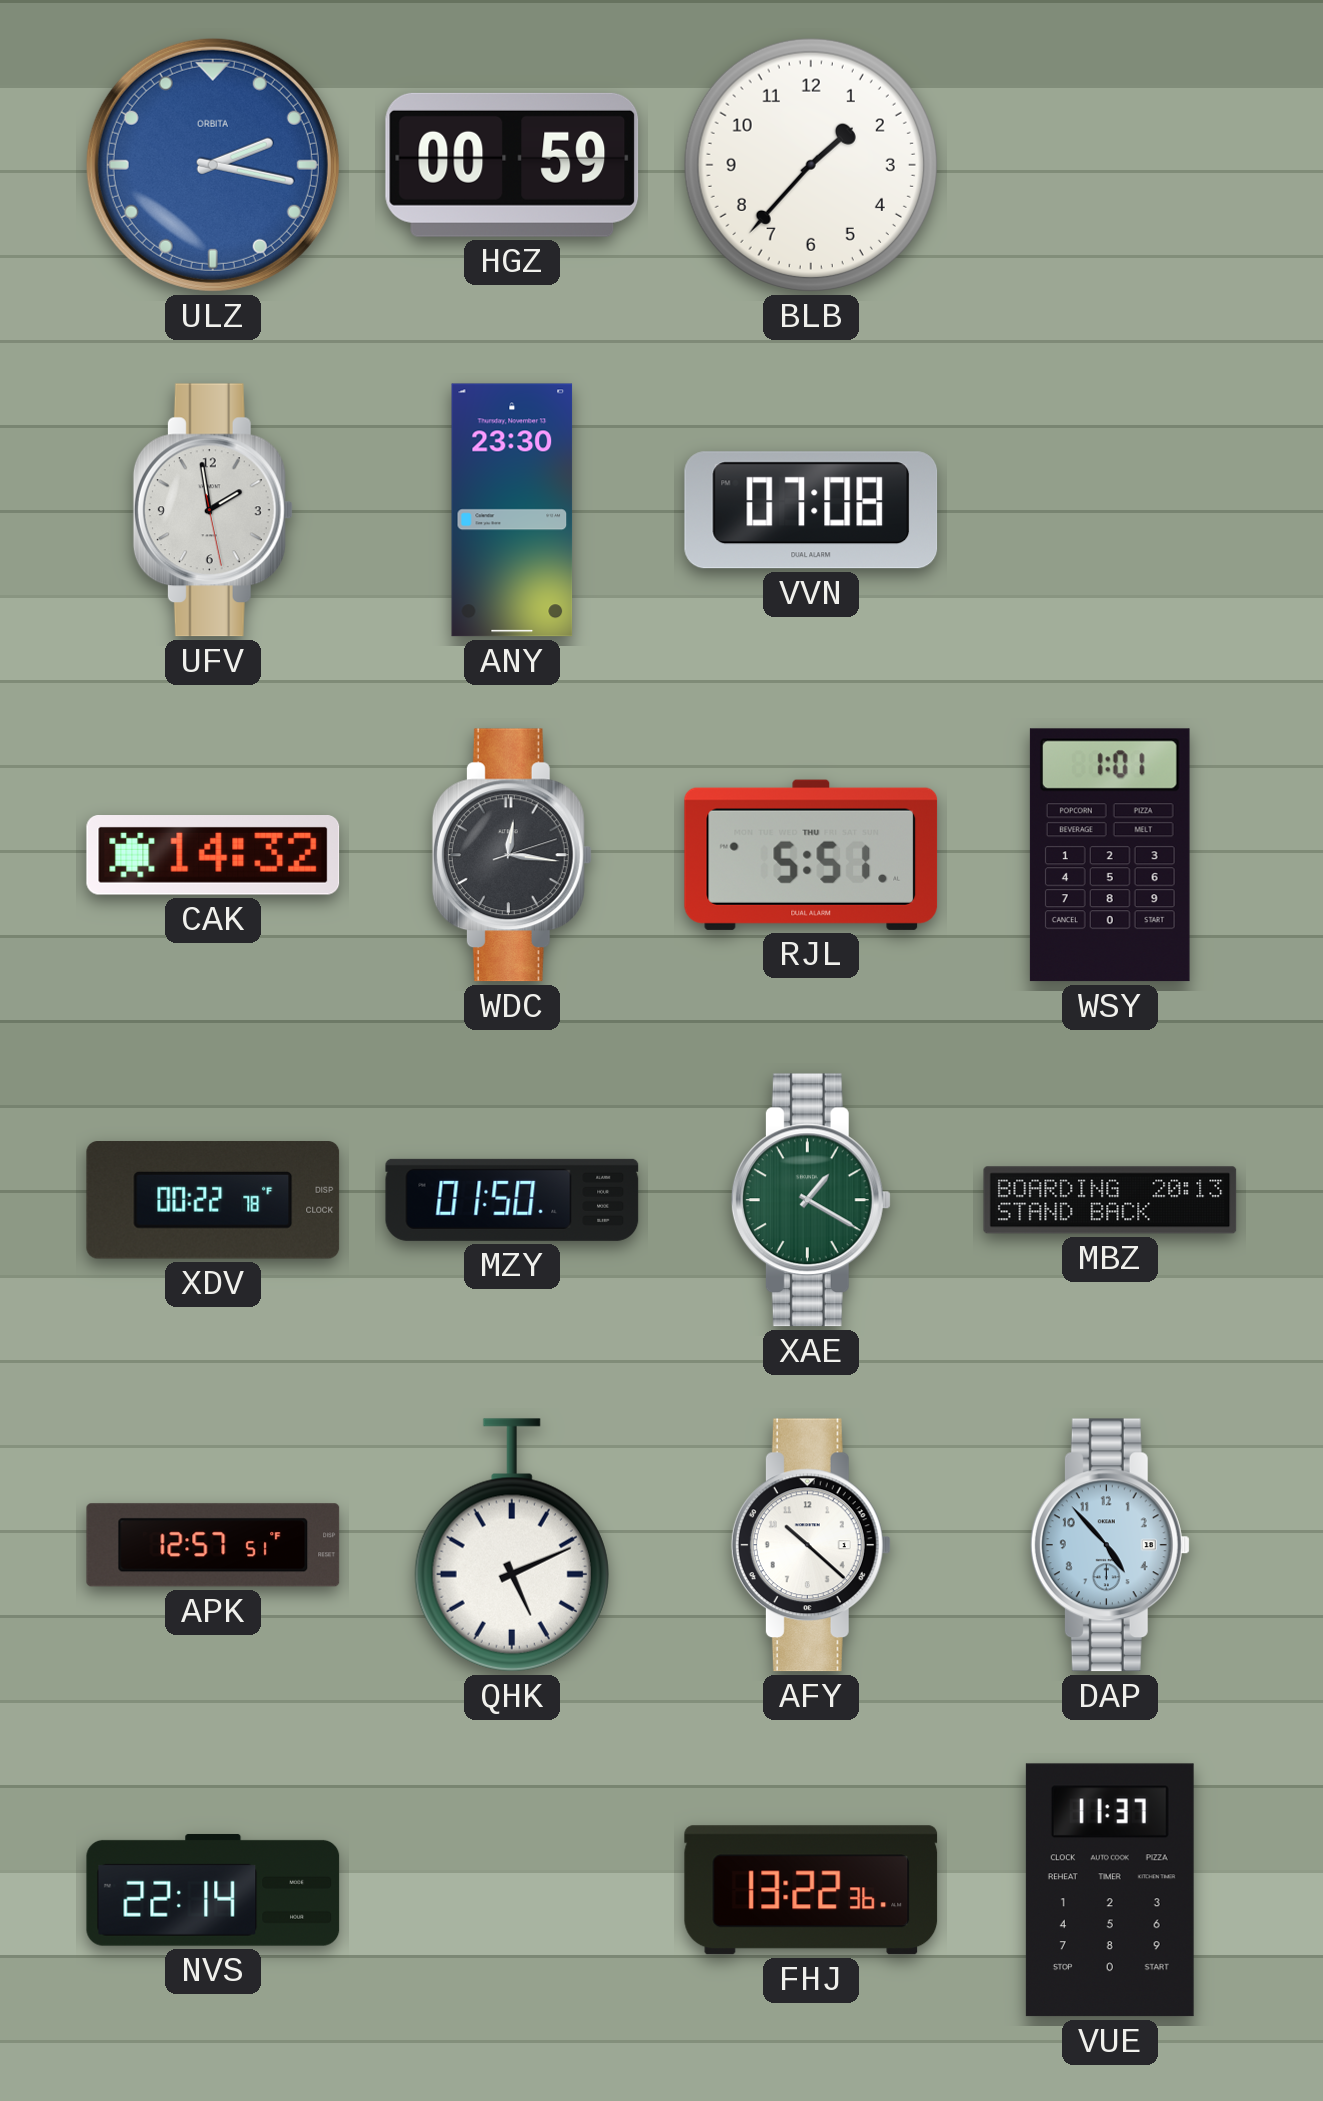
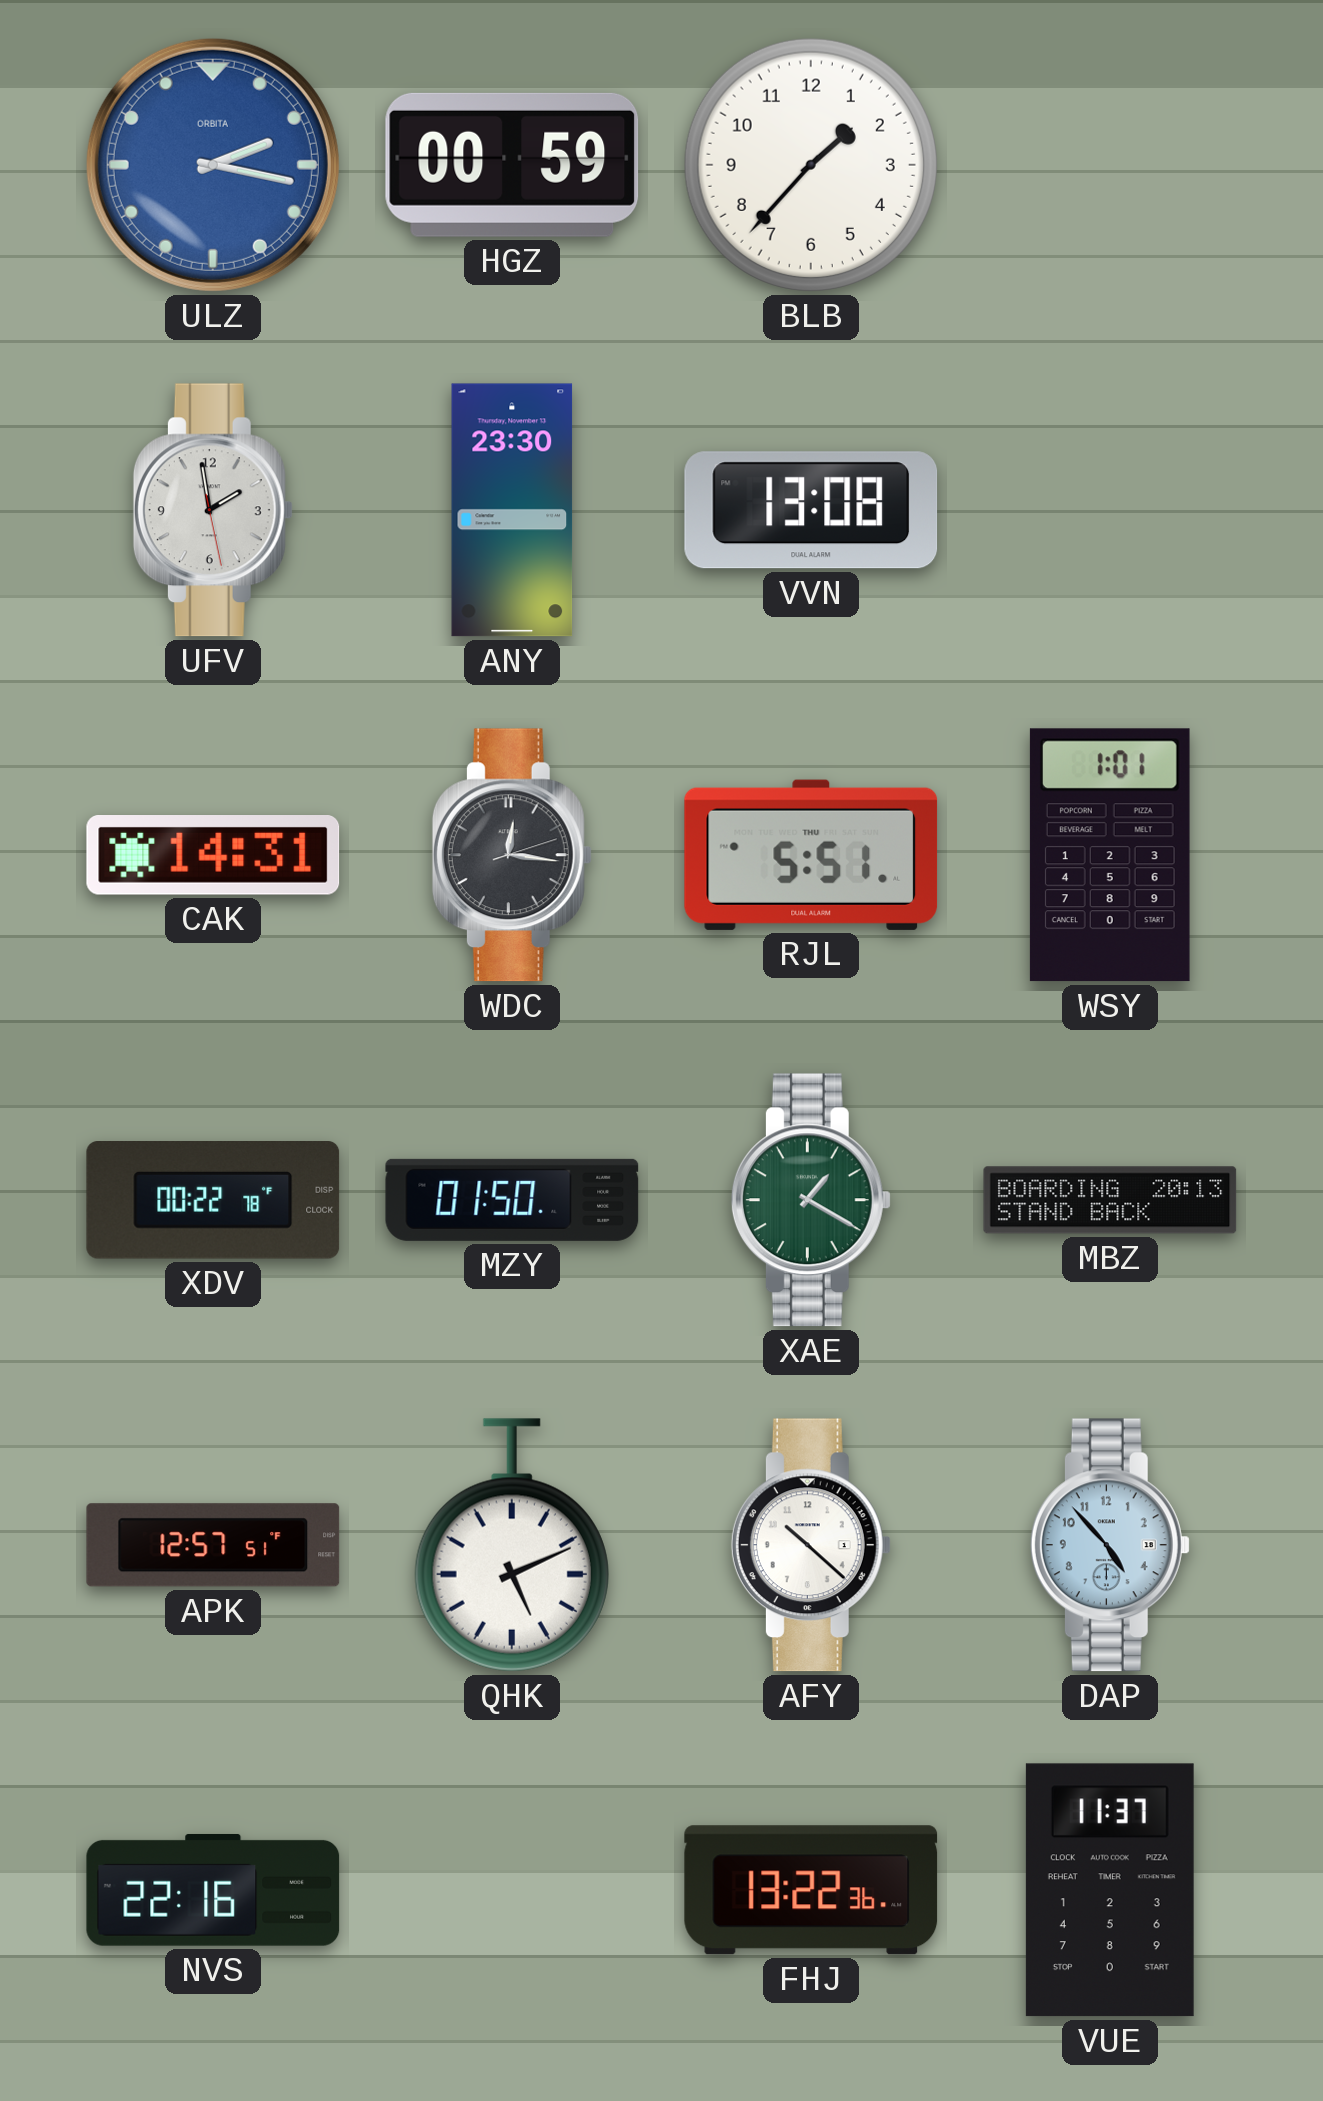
VVN: 07:08 -> 13:08
CAK: 14:32 -> 14:31
NVS: 22:14 -> 22:16
